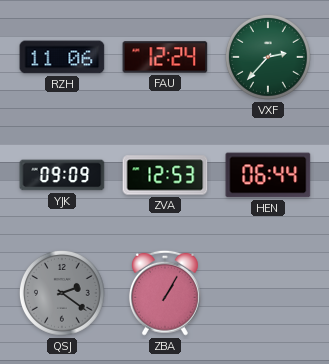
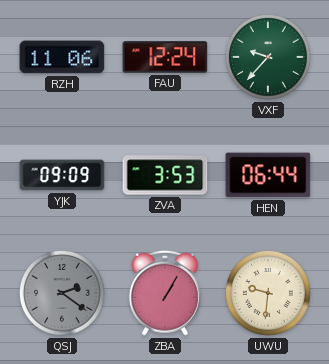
VXF: 2:37 -> 9:37
ZVA: 12:53 -> 3:53
UWU: none -> 9:31
